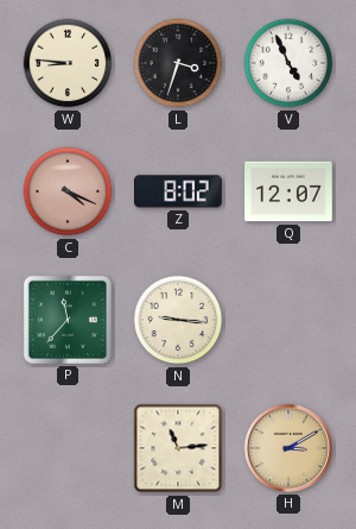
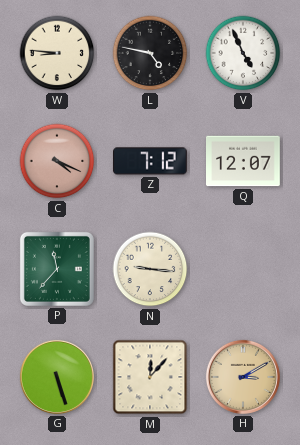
L: 3:33 -> 4:47
Z: 8:02 -> 7:12
G: none -> 5:27
M: 11:14 -> 12:07
